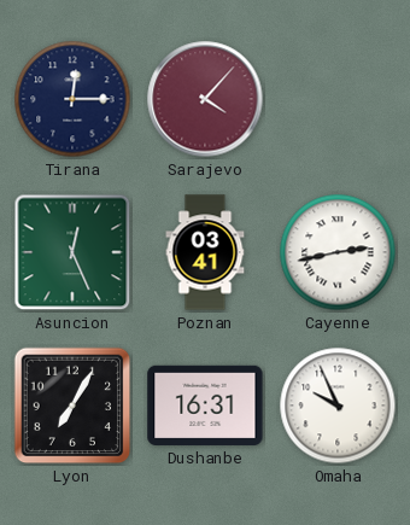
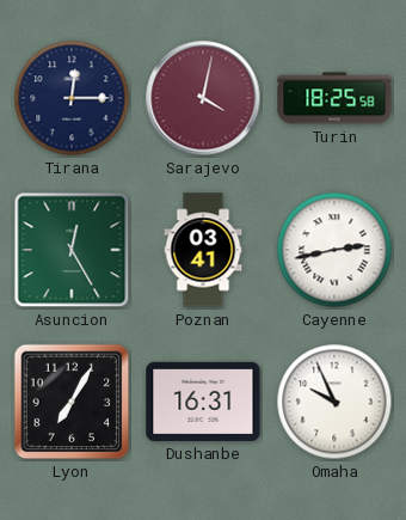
Sarajevo: 4:07 -> 4:02
Turin: none -> 18:25
Asuncion: 12:26 -> 12:25
